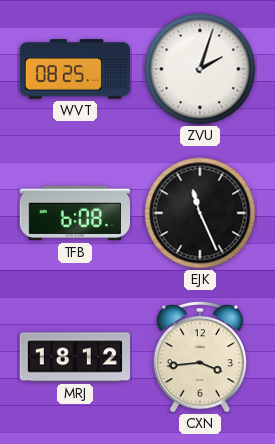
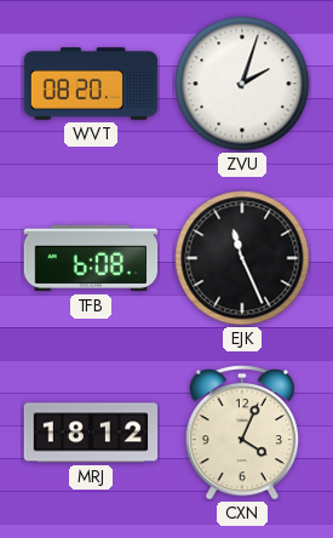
WVT: 08:25 -> 08:20
CXN: 3:44 -> 4:04
